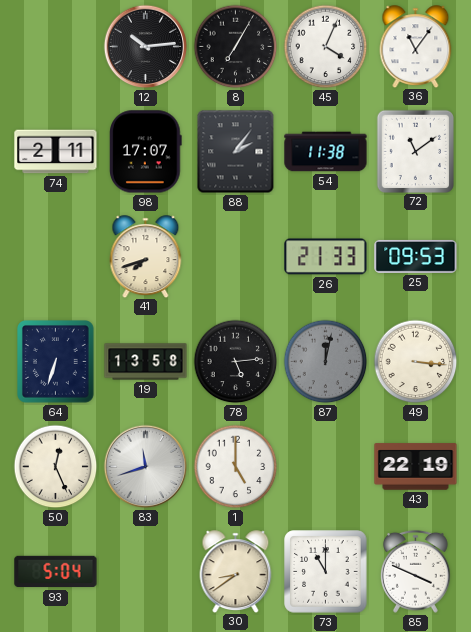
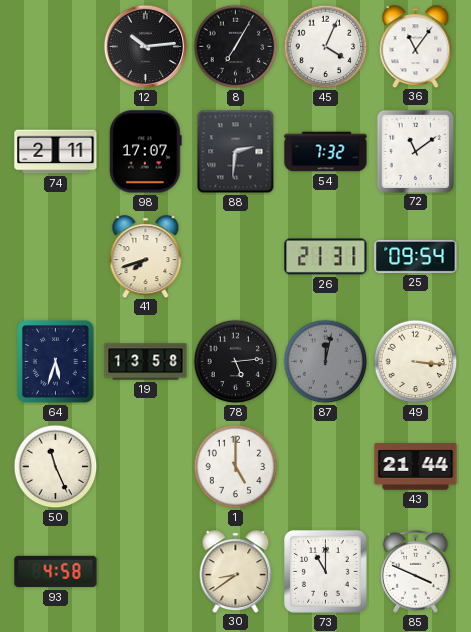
88: 2:06 -> 2:31
54: 11:38 -> 7:32
26: 21:33 -> 21:31
25: 09:53 -> 09:54
64: 6:33 -> 5:33
50: 12:26 -> 11:26
83: 11:42 -> none
43: 22:19 -> 21:44
93: 5:04 -> 4:58
